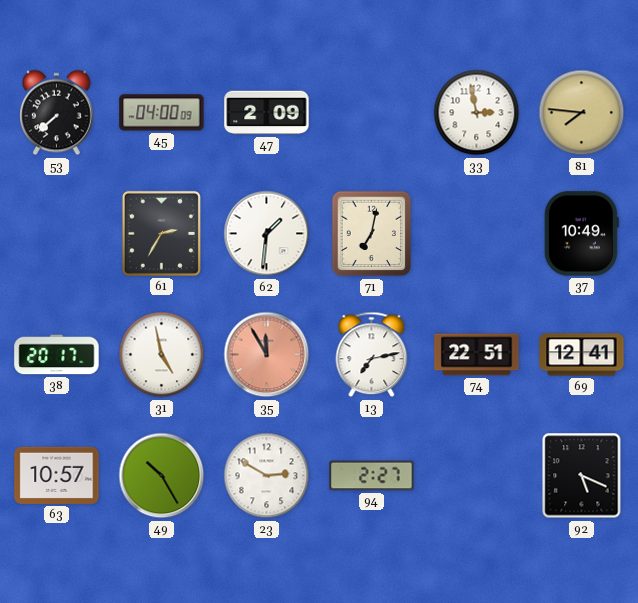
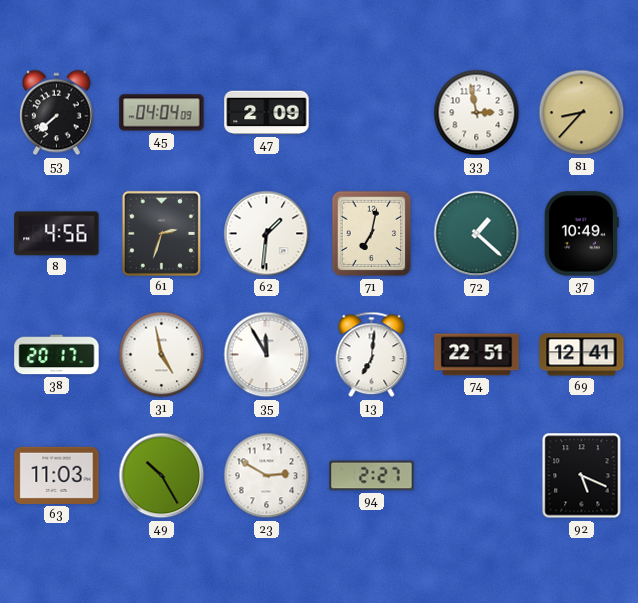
45: 04:00 -> 04:04
81: 7:46 -> 8:37
8: none -> 4:56
61: 2:35 -> 2:33
72: none -> 1:22
35 dial: salmon -> white
13: 7:13 -> 7:01
63: 10:57 -> 11:03
